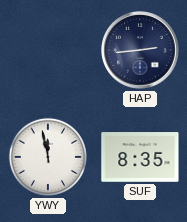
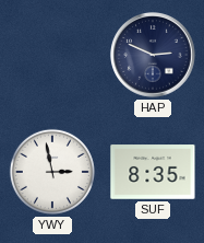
HAP: 2:44 -> 2:49
YWY: 11:58 -> 2:58
